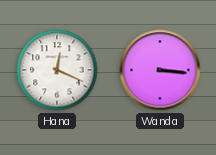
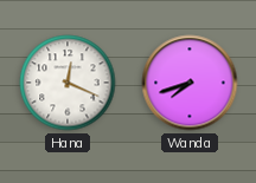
Wanda: 3:16 -> 7:42
